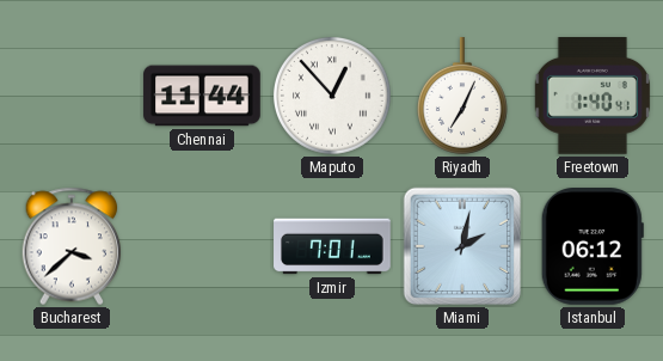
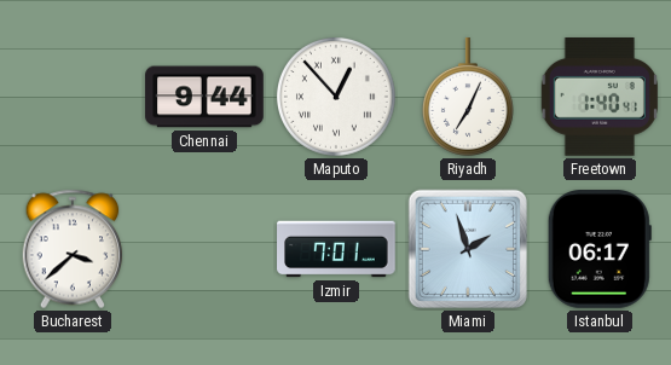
Chennai: 11:44 -> 9:44
Miami: 2:02 -> 1:57
Istanbul: 06:12 -> 06:17
